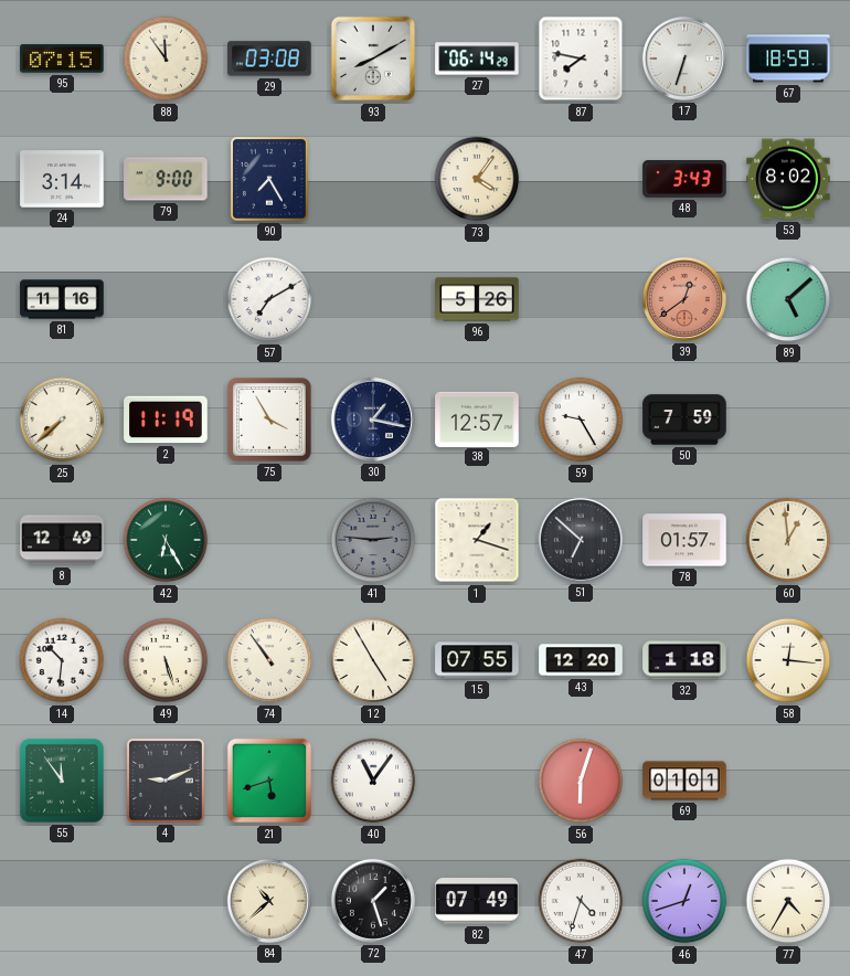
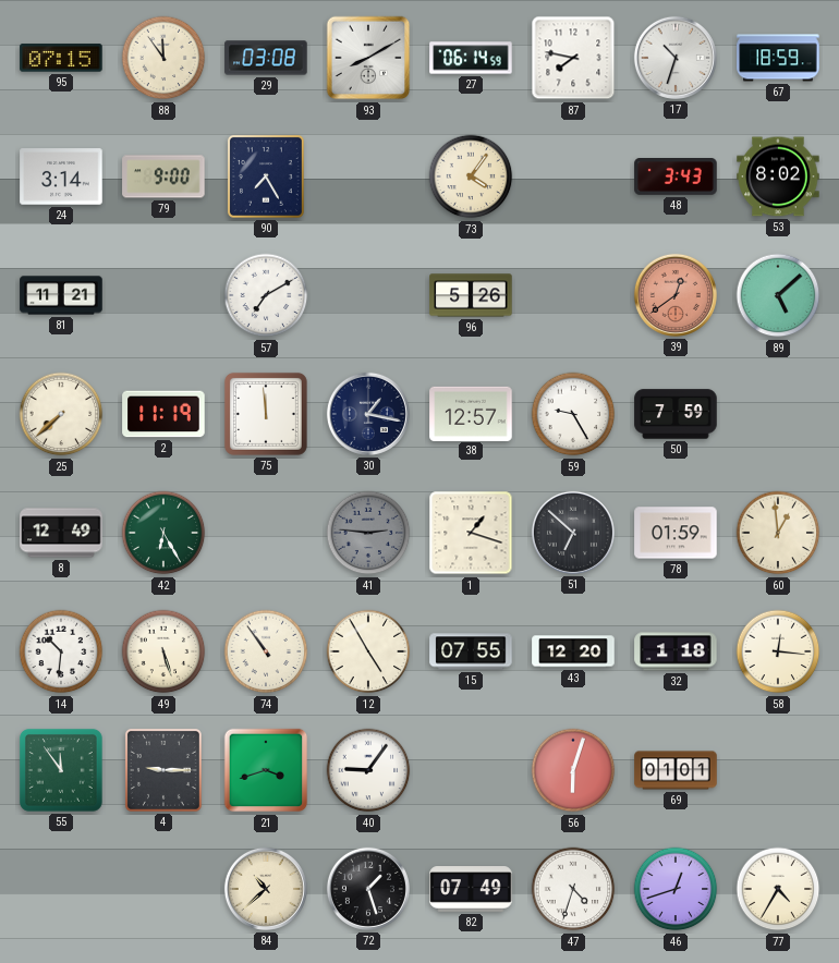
27: 06:14:29 -> 06:14:59
17: 6:33 -> 10:33
81: 11:16 -> 11:21
75: 3:55 -> 11:59
78: 01:57 -> 01:59
4: 9:11 -> 9:15
21: 5:42 -> 3:42
40: 11:06 -> 9:06
